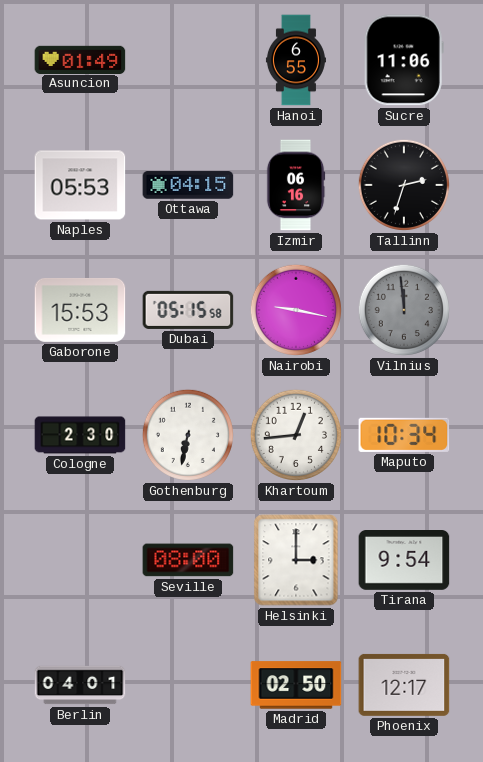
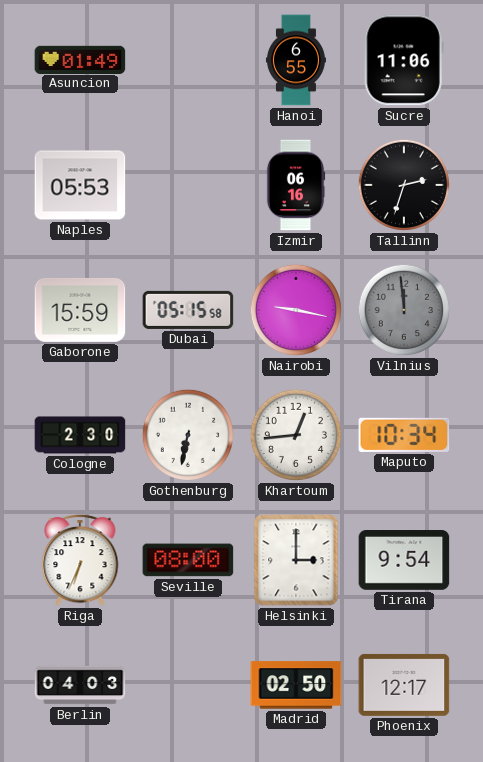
Ottawa: 04:15 -> none
Gaborone: 15:53 -> 15:59
Riga: none -> 6:34
Berlin: 04:01 -> 04:03
